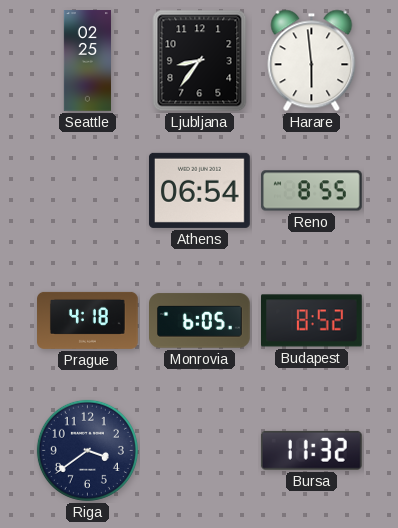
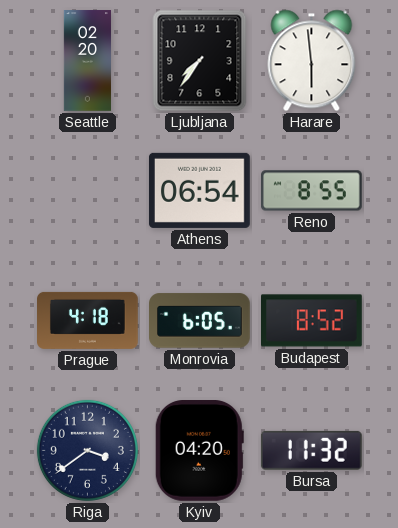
Seattle: 02:25 -> 02:20
Ljubljana: 8:36 -> 7:36
Kyiv: none -> 04:20
